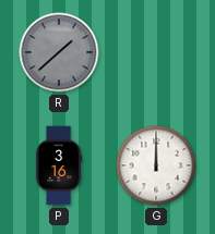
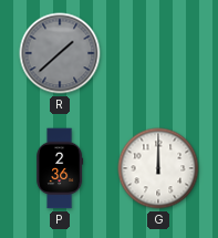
P: 3:16 -> 2:36
